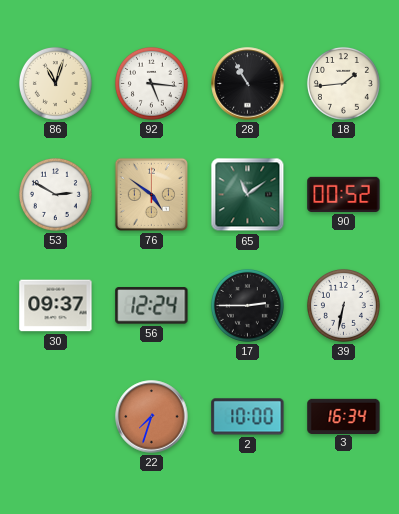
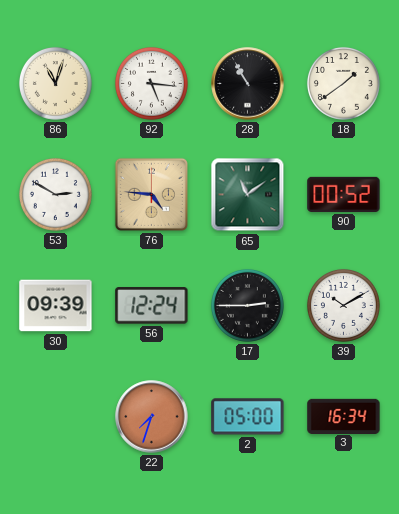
18: 1:44 -> 1:39
76: 4:51 -> 4:46
30: 09:37 -> 09:39
39: 6:32 -> 10:10
2: 10:00 -> 05:00
